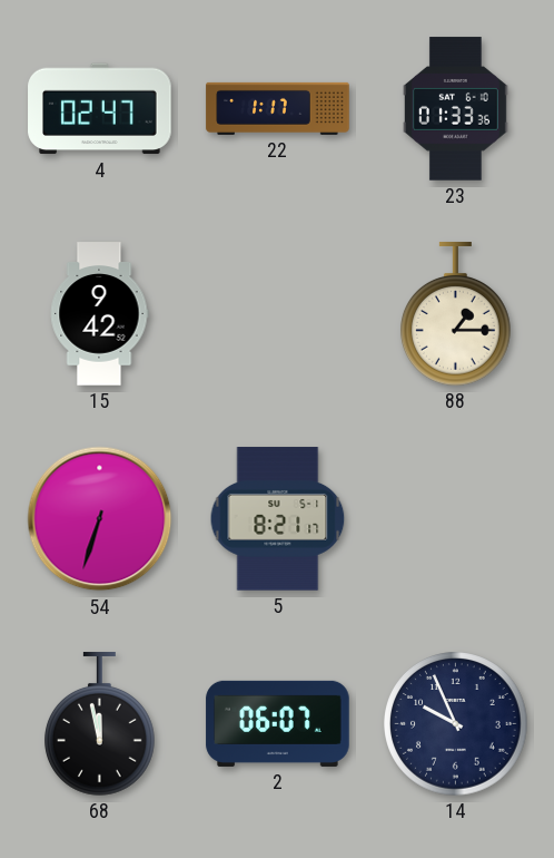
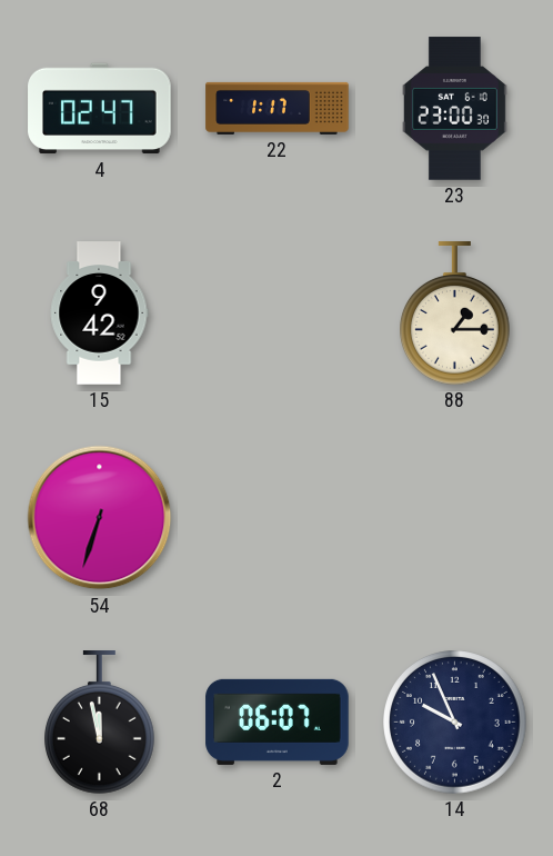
23: 01:33 -> 23:00
5: 8:21 -> none
